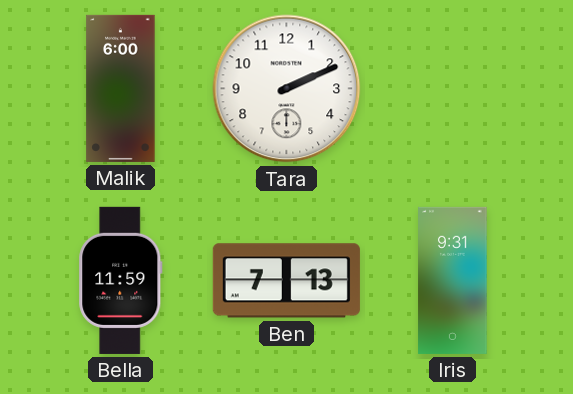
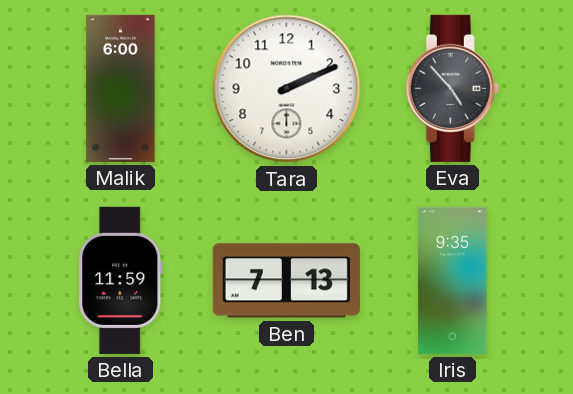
Eva: none -> 4:53
Iris: 9:31 -> 9:35
